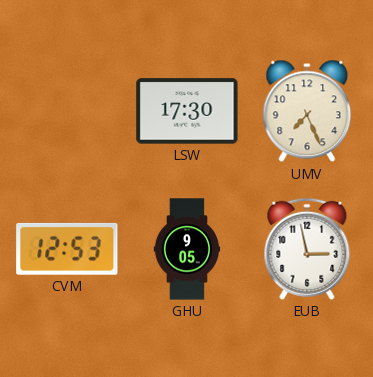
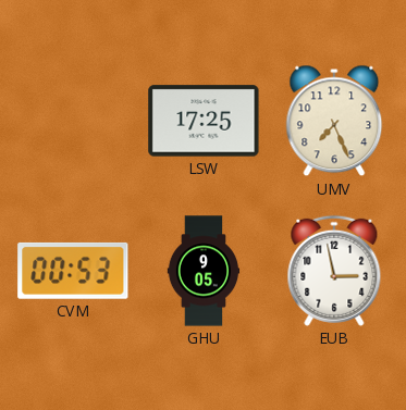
LSW: 17:30 -> 17:25
CVM: 12:53 -> 00:53
